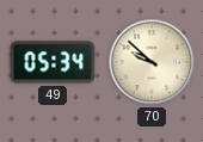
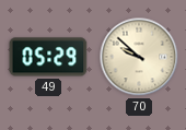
49: 05:34 -> 05:29
